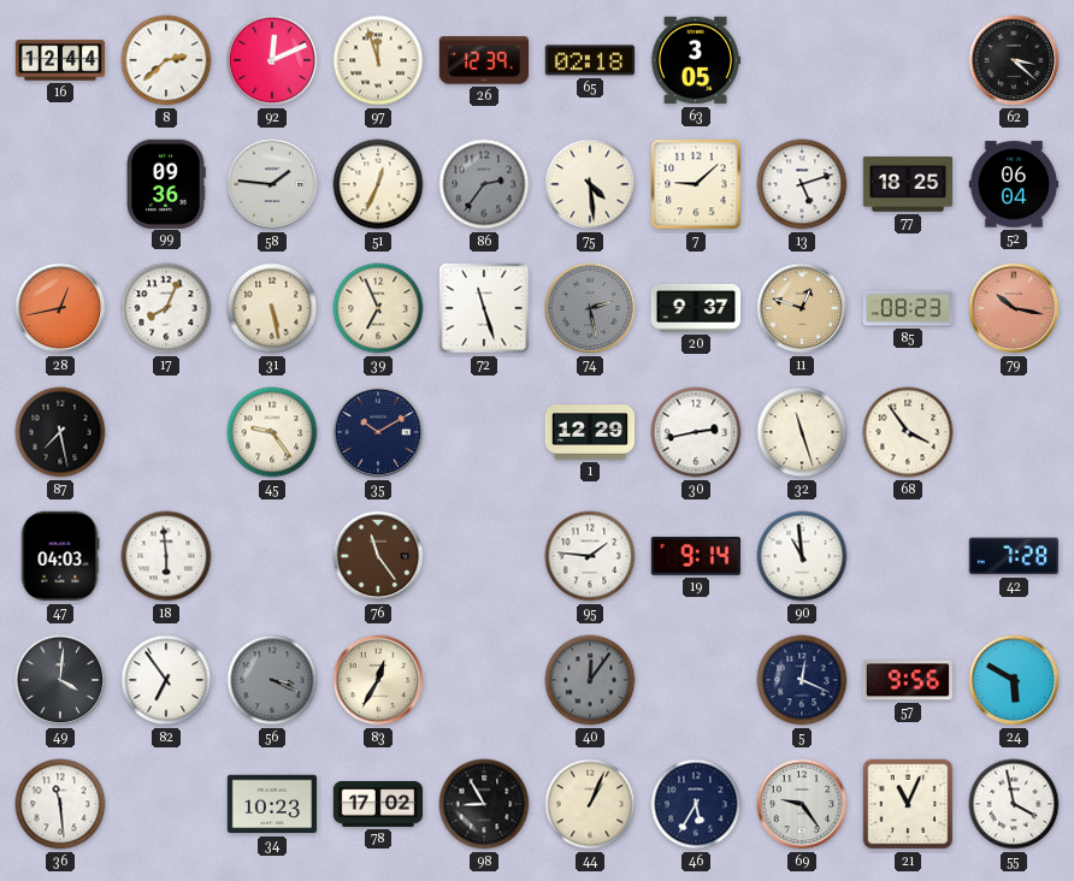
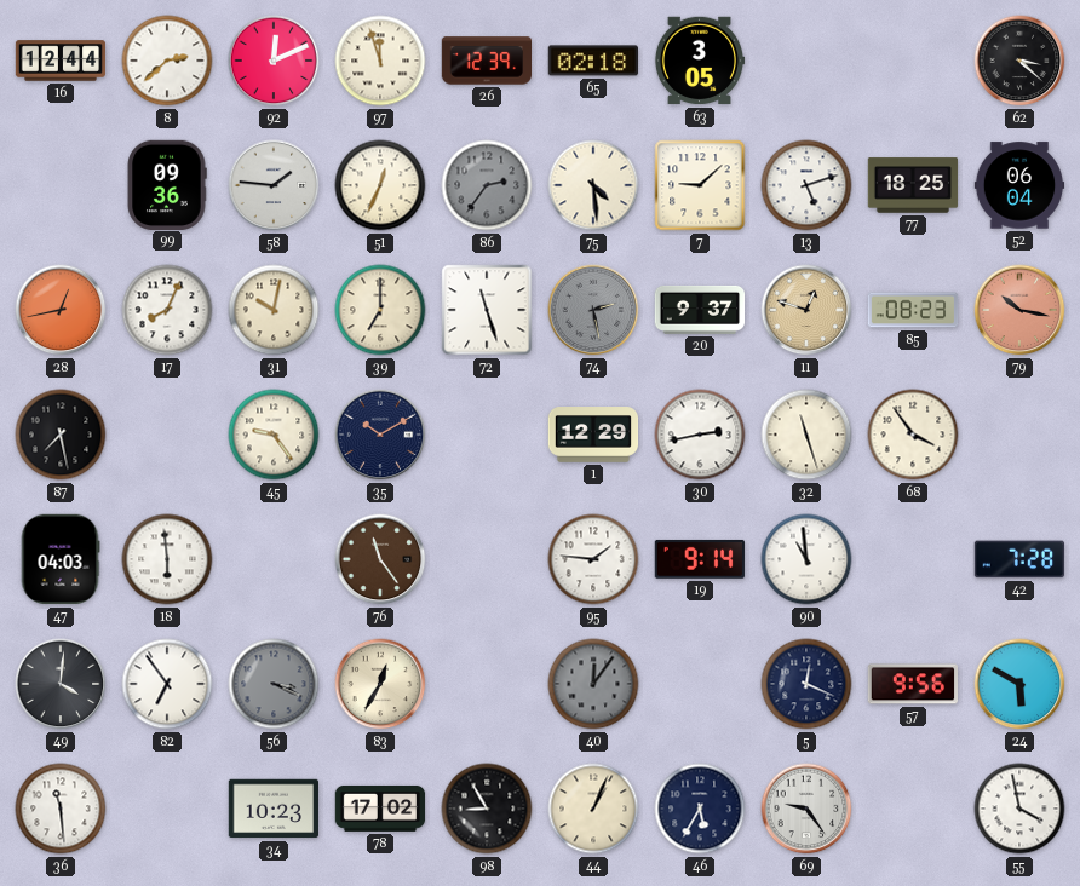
31: 5:28 -> 10:02
39: 6:56 -> 7:00
21: 11:04 -> none
